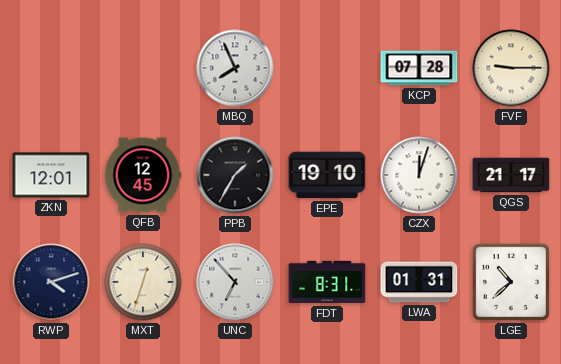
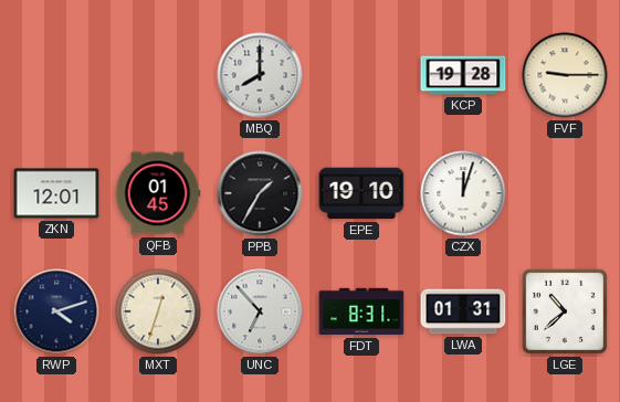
MBQ: 7:56 -> 8:00
KCP: 07:28 -> 19:28
QFB: 12:45 -> 01:45
QGS: 21:17 -> none
